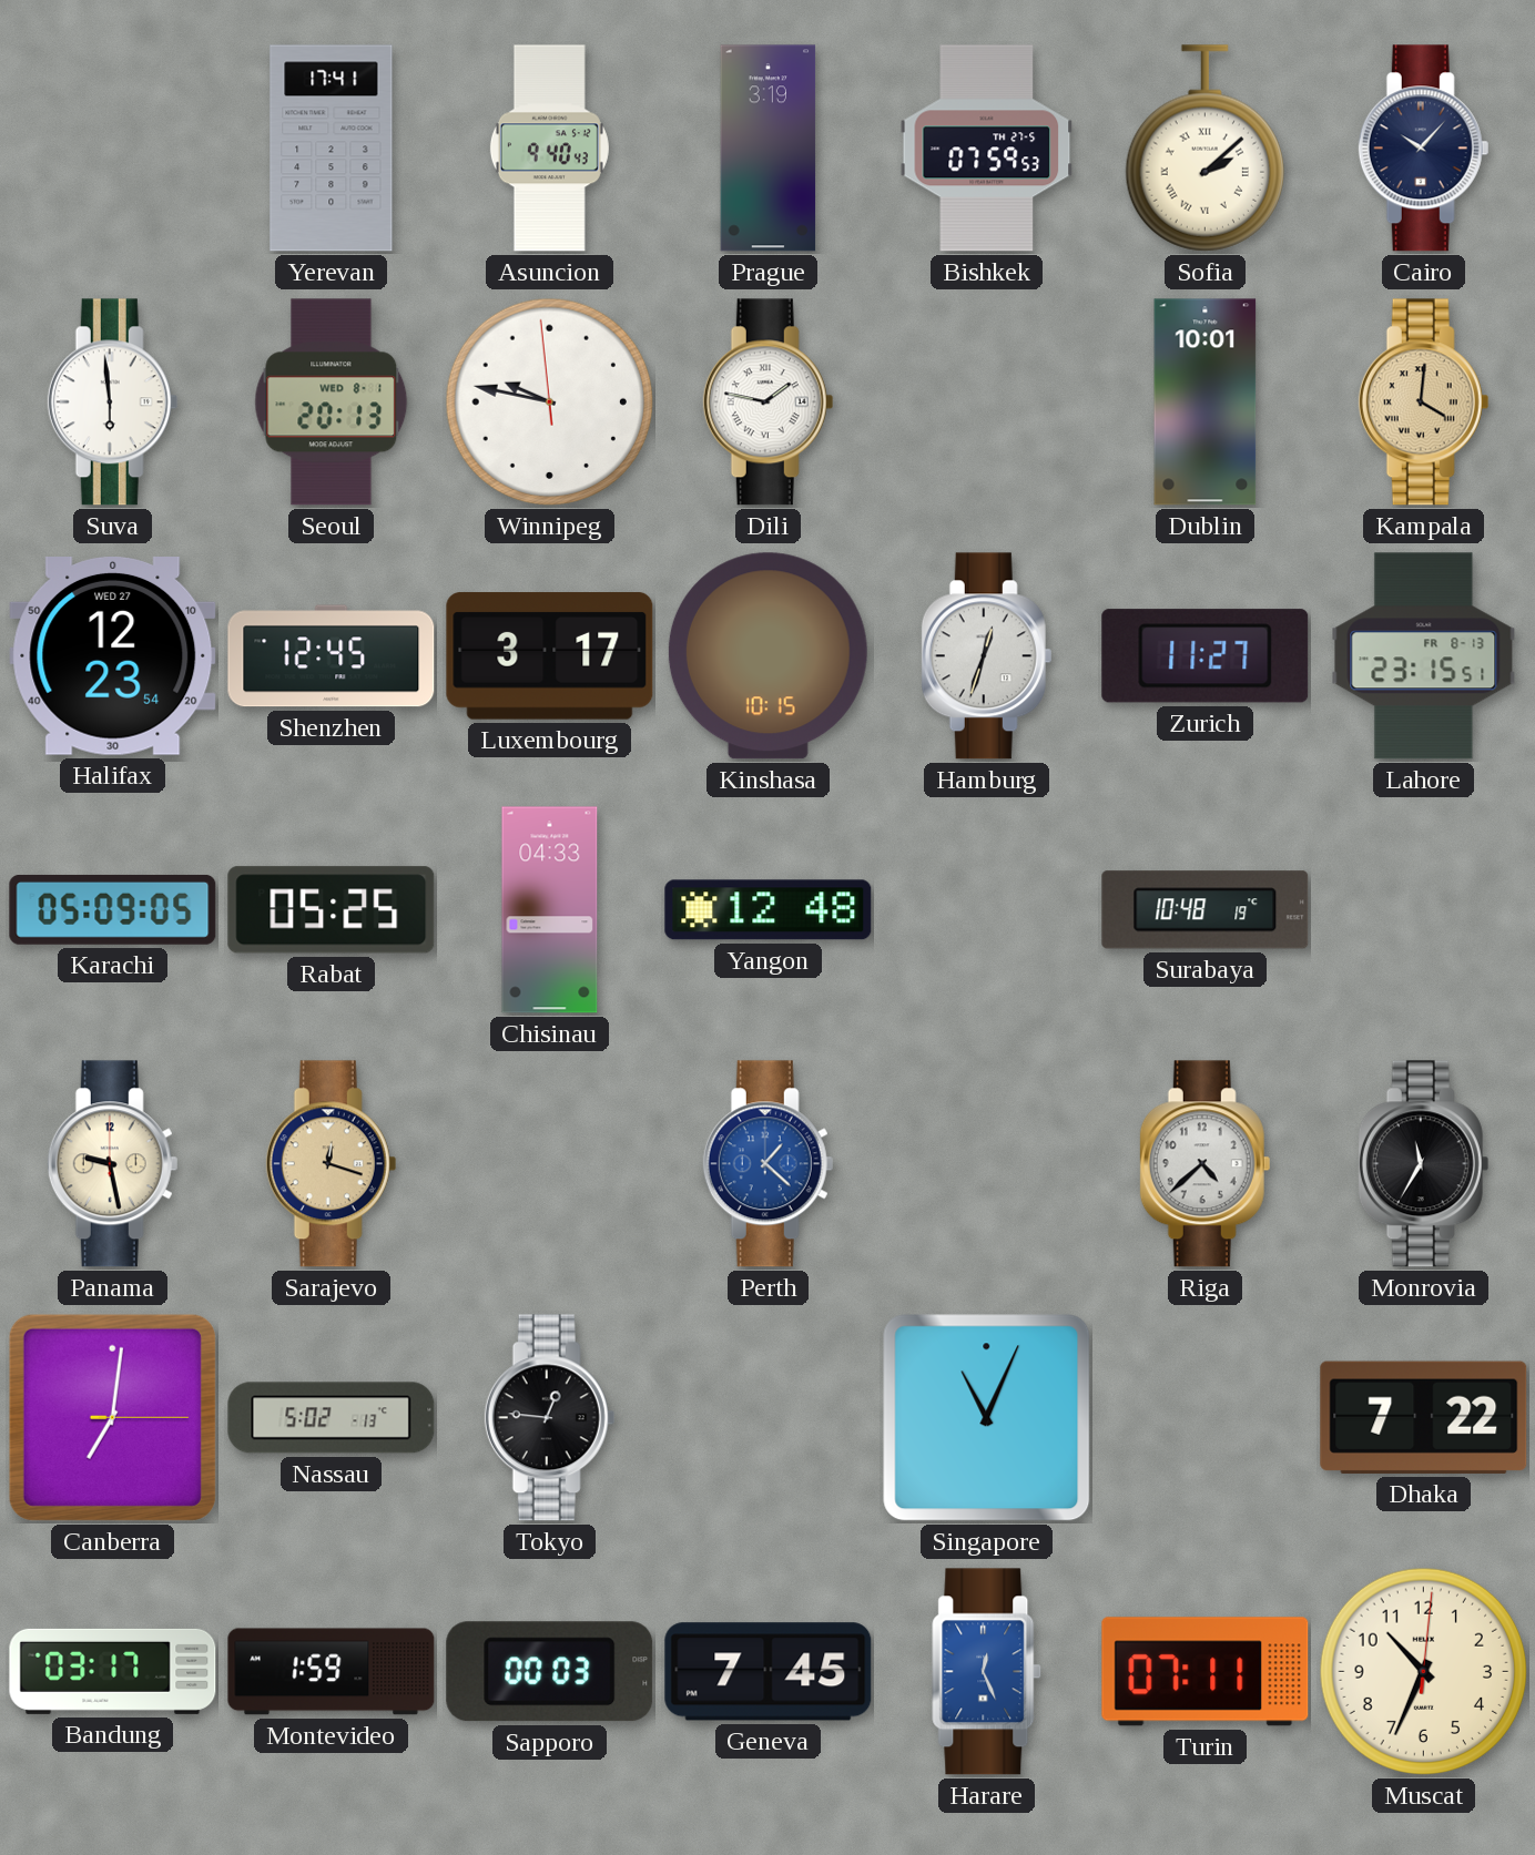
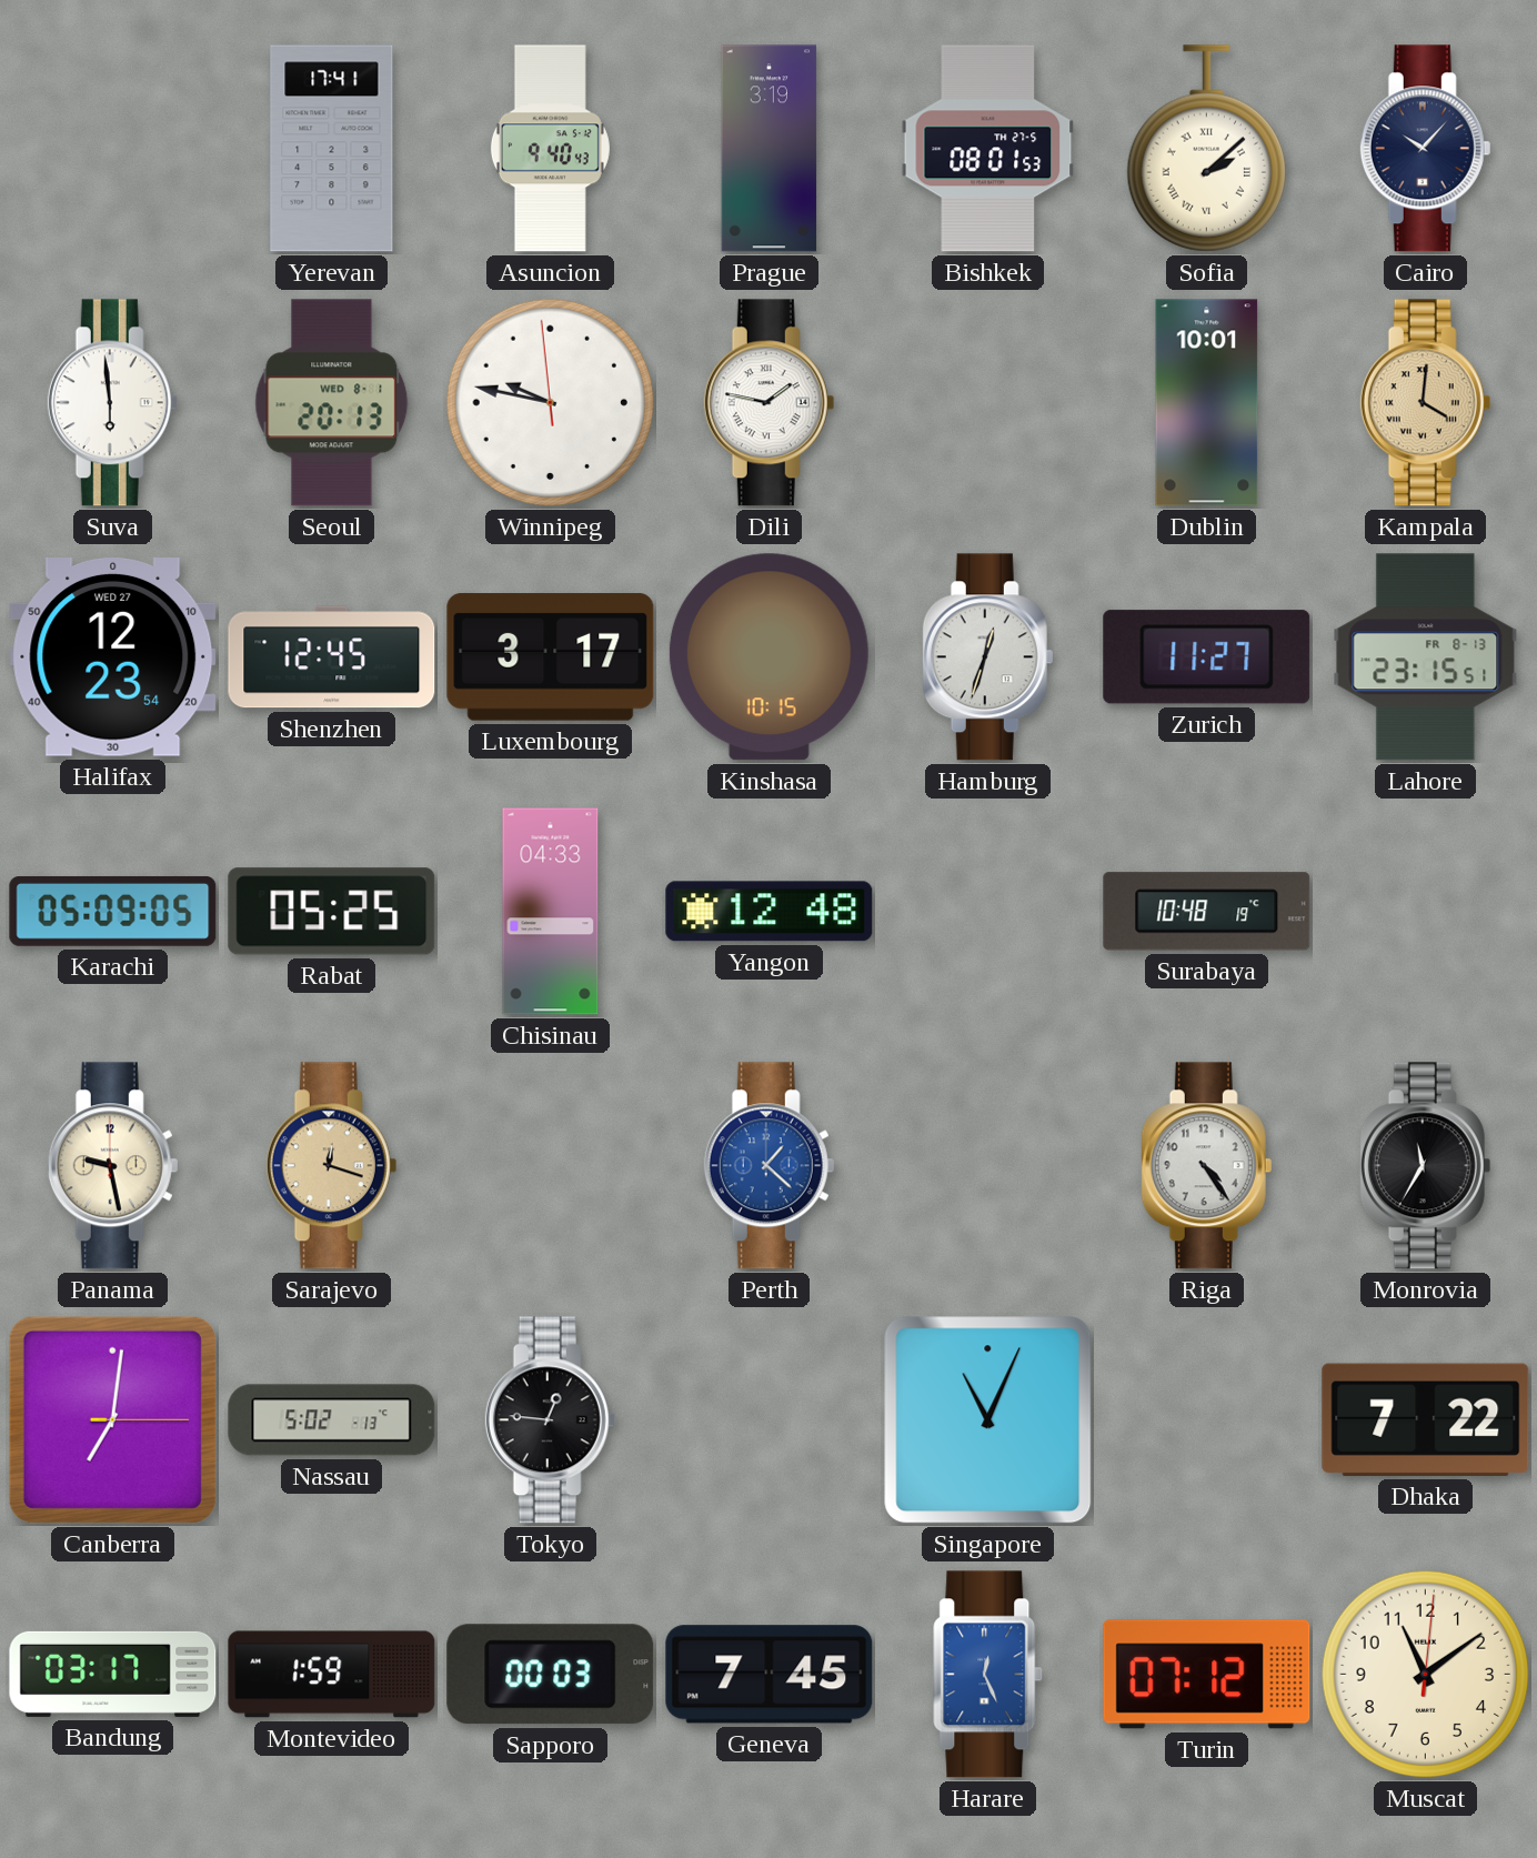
Bishkek: 07:59 -> 08:01
Riga: 4:38 -> 4:24
Turin: 07:11 -> 07:12
Muscat: 10:34 -> 11:09
